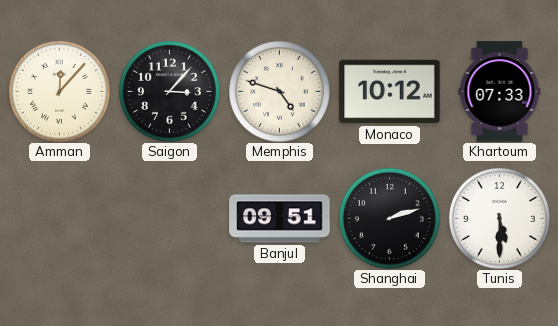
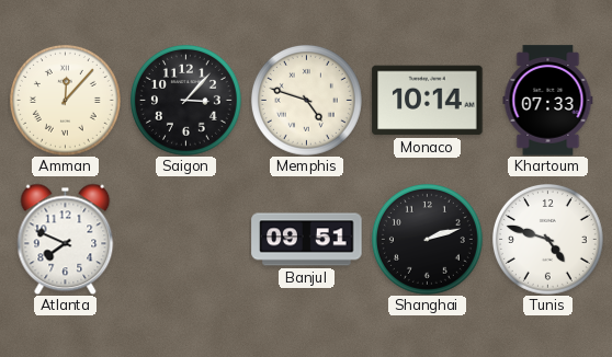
Monaco: 10:12 -> 10:14
Atlanta: none -> 7:49
Tunis: 5:30 -> 4:48
